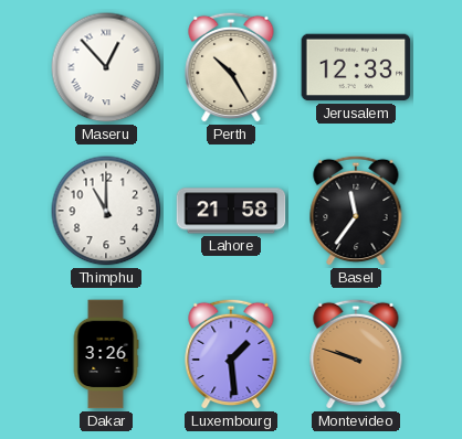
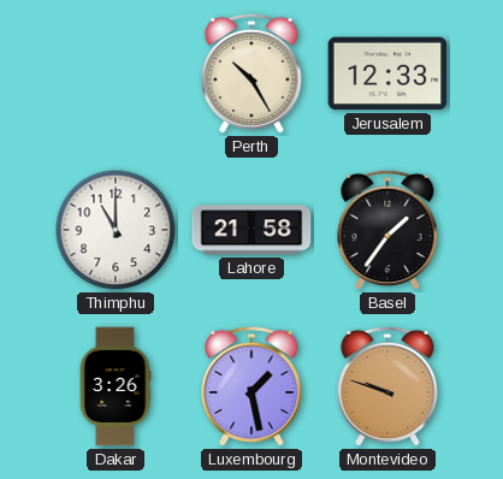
Maseru: 12:53 -> none
Basel: 11:36 -> 1:36
Luxembourg: 1:29 -> 1:28
